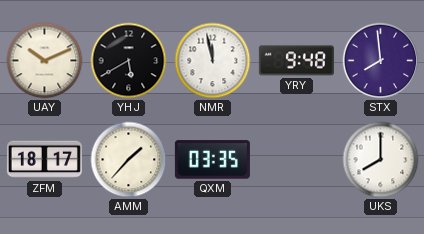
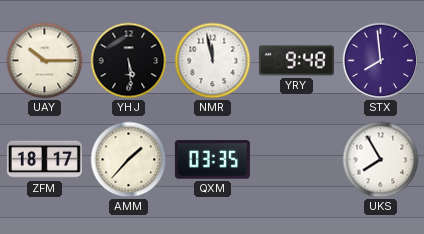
UAY: 10:11 -> 10:15
YHJ: 5:40 -> 5:29
UKS: 8:00 -> 7:55
